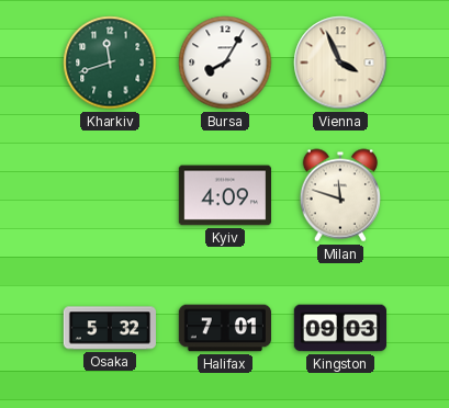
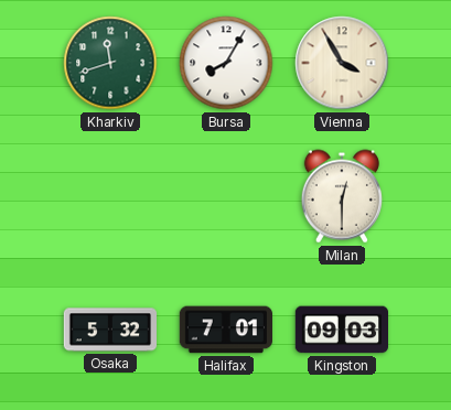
Vienna: 3:56 -> 3:55
Kyiv: 4:09 -> none
Milan: 11:48 -> 12:30
